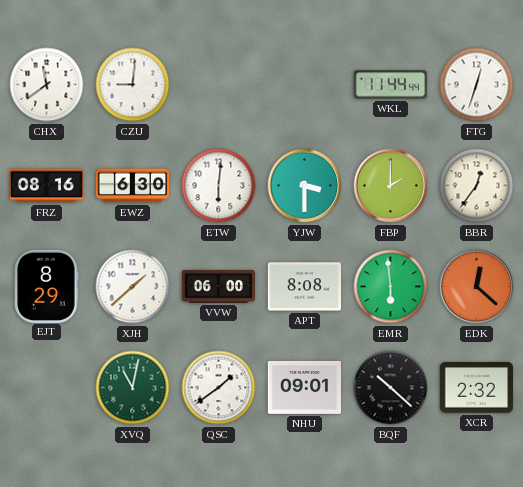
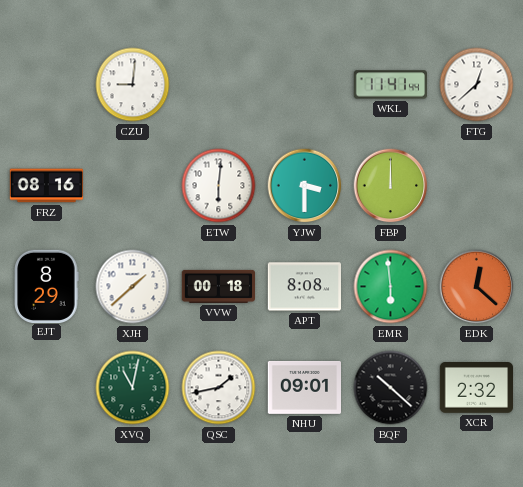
CHX: 11:39 -> none
WKL: 11:44 -> 11:41
FTG: 12:33 -> 12:38
EWZ: 6:30 -> none
FBP: 2:00 -> 12:00
BBR: 12:36 -> none
VVW: 06:00 -> 00:18
QSC: 1:39 -> 1:43
